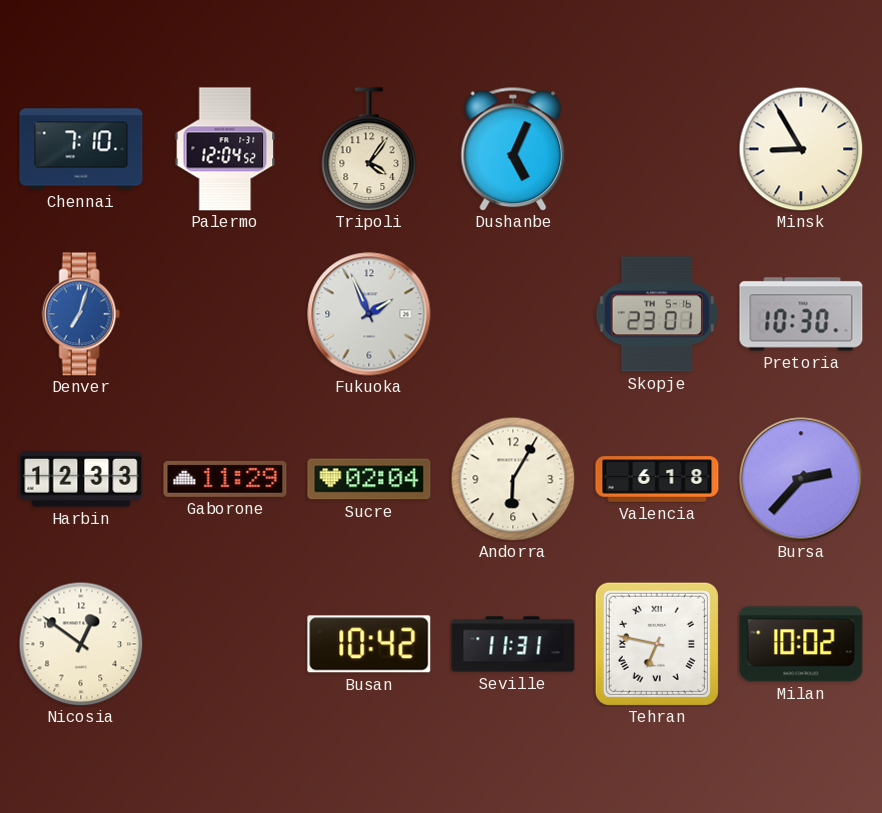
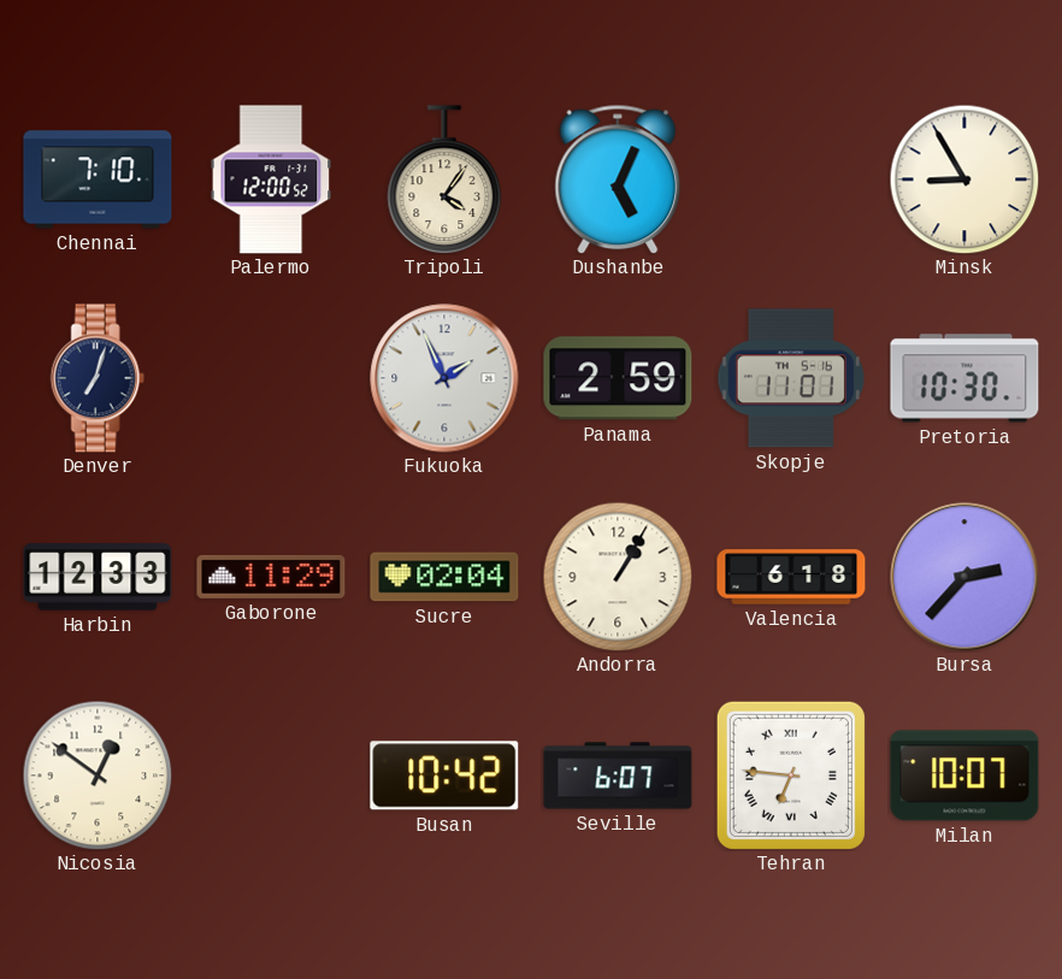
Palermo: 12:04 -> 12:00
Denver dial: blue -> navy
Panama: none -> 2:59
Skopje: 23:01 -> 11:01
Andorra: 6:05 -> 1:05
Seville: 11:31 -> 6:07
Tehran: 6:47 -> 6:46
Milan: 10:02 -> 10:07
